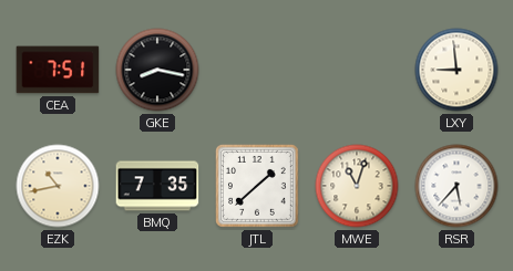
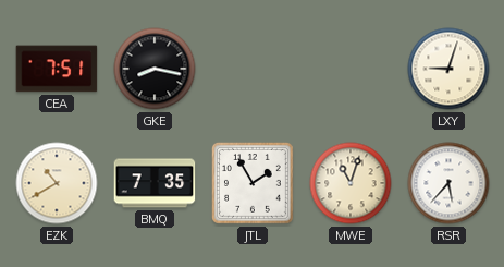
LXY: 8:59 -> 9:03
EZK: 10:43 -> 10:40
JTL: 1:38 -> 1:55
